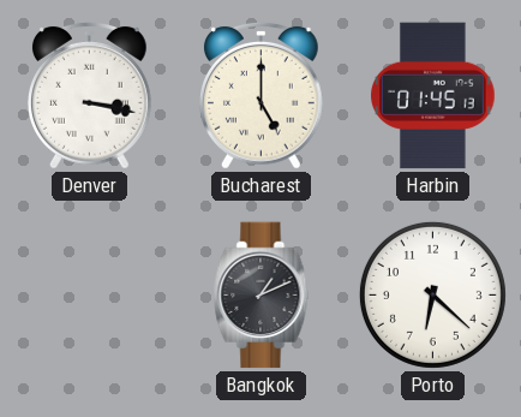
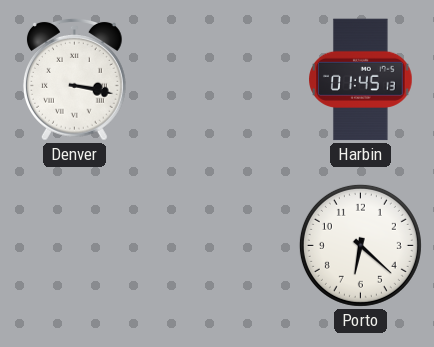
Bucharest: 5:00 -> none
Bangkok: 1:11 -> none
